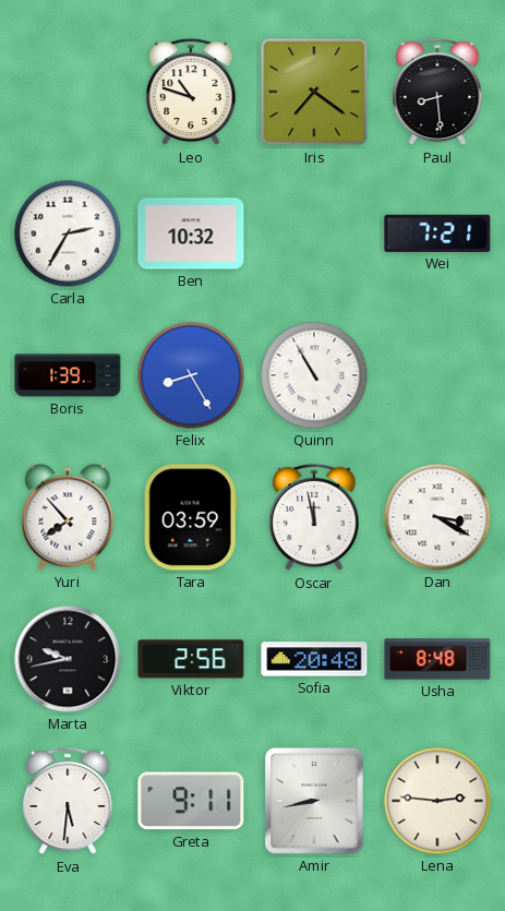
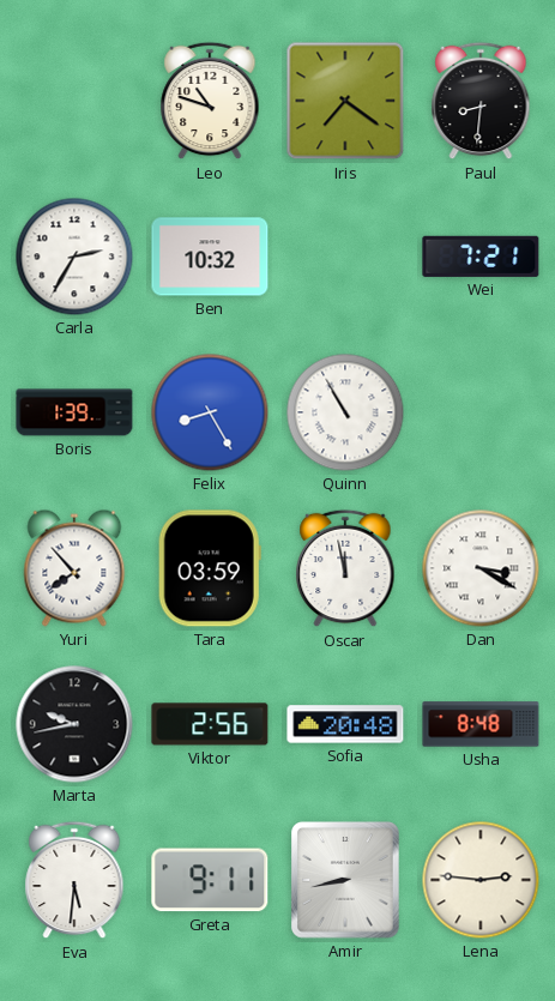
Paul: 8:29 -> 8:31
